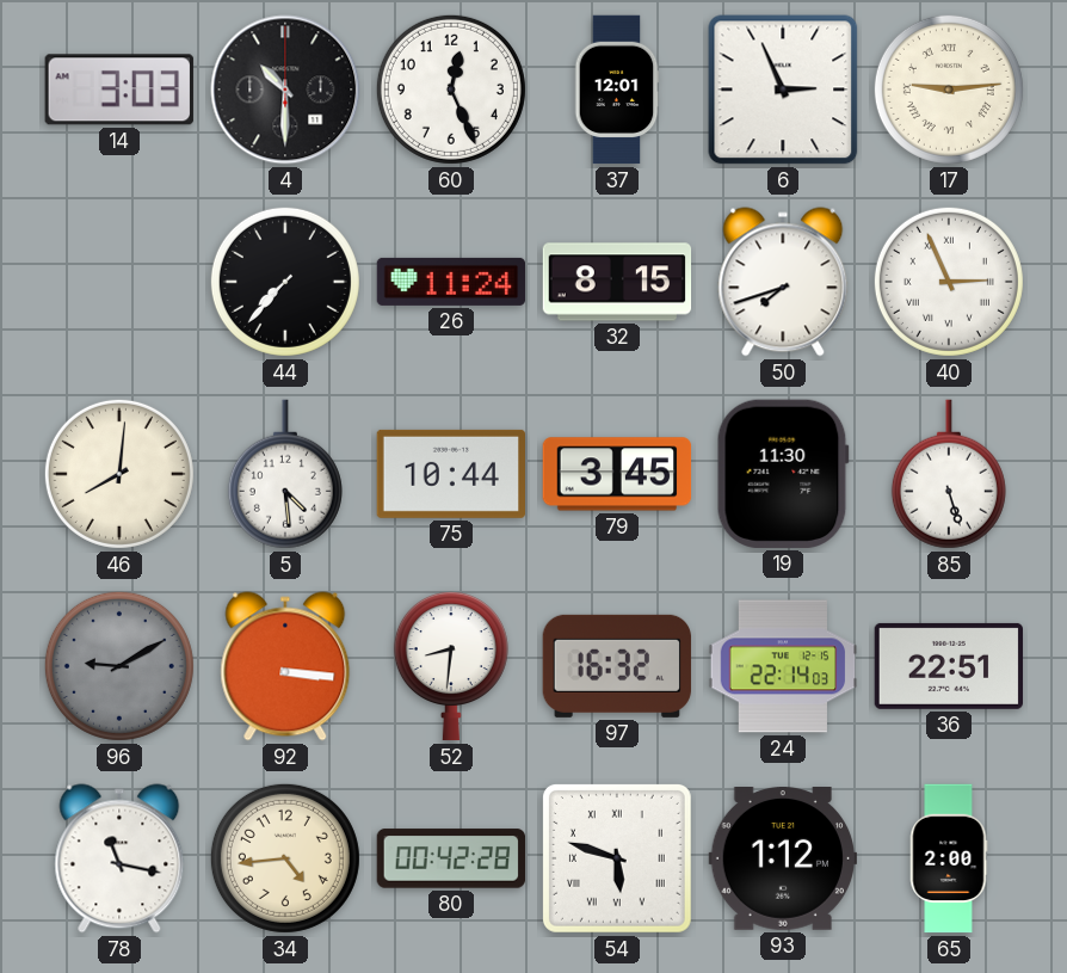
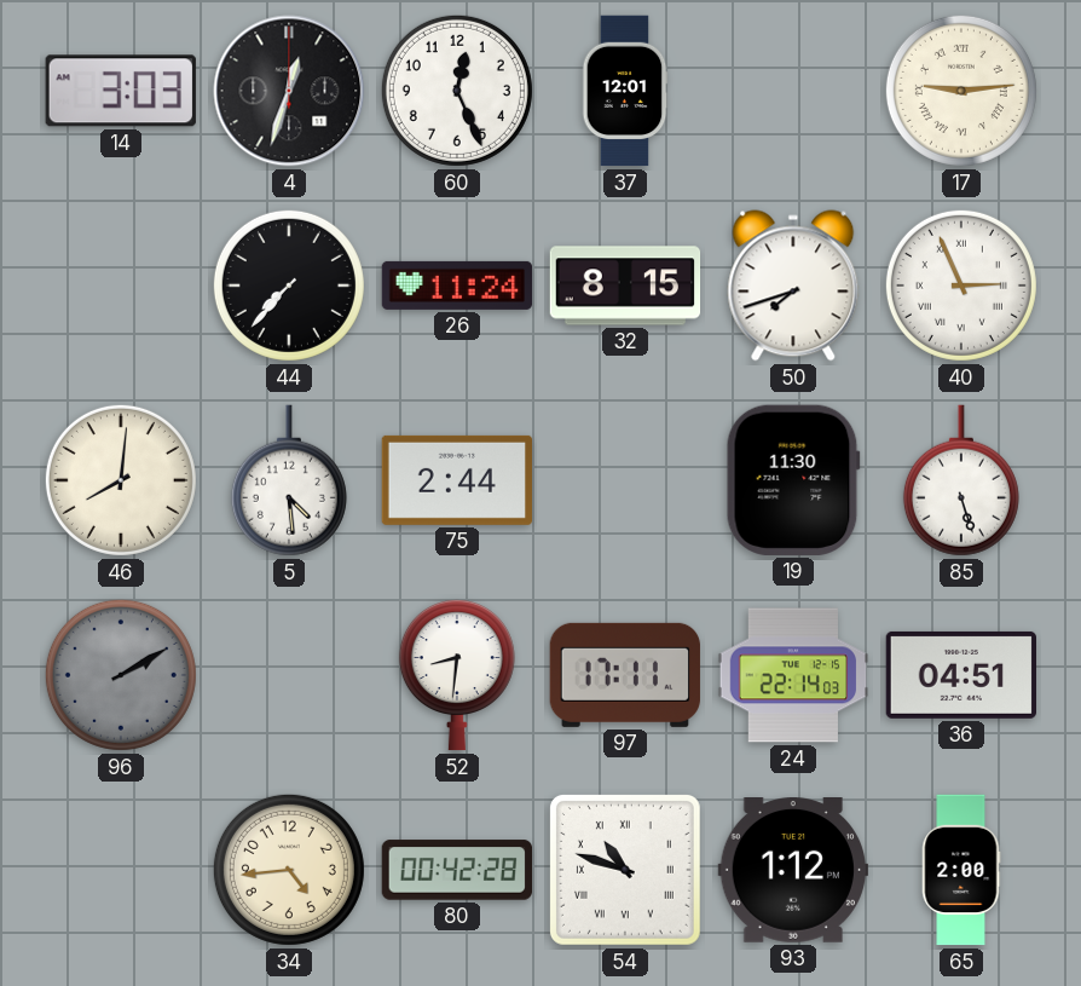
4: 10:30 -> 12:33
6: 2:56 -> none
75: 10:44 -> 2:44
79: 3:45 -> none
96: 9:10 -> 2:10
92: 3:16 -> none
97: 16:32 -> 17:11
36: 22:51 -> 04:51
78: 11:17 -> none
54: 5:48 -> 10:48
